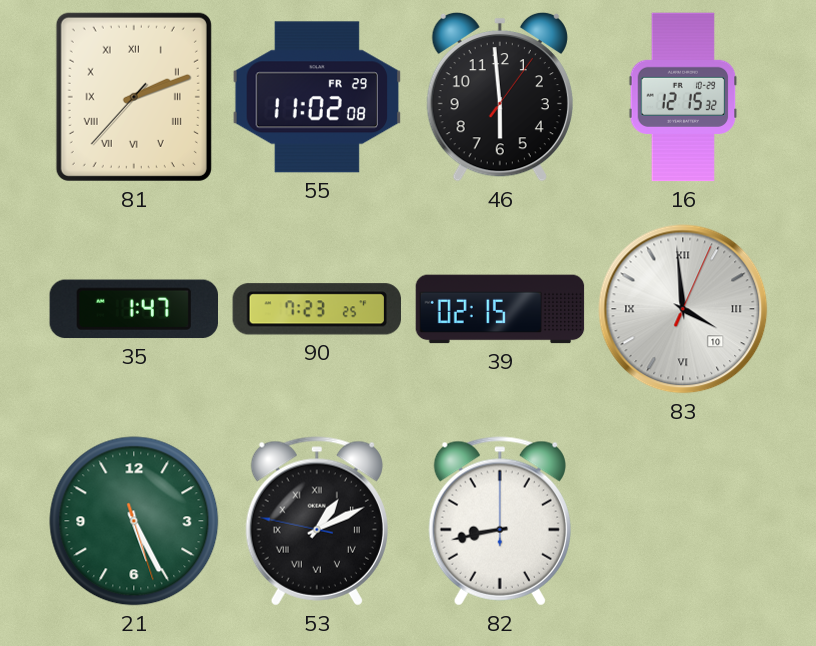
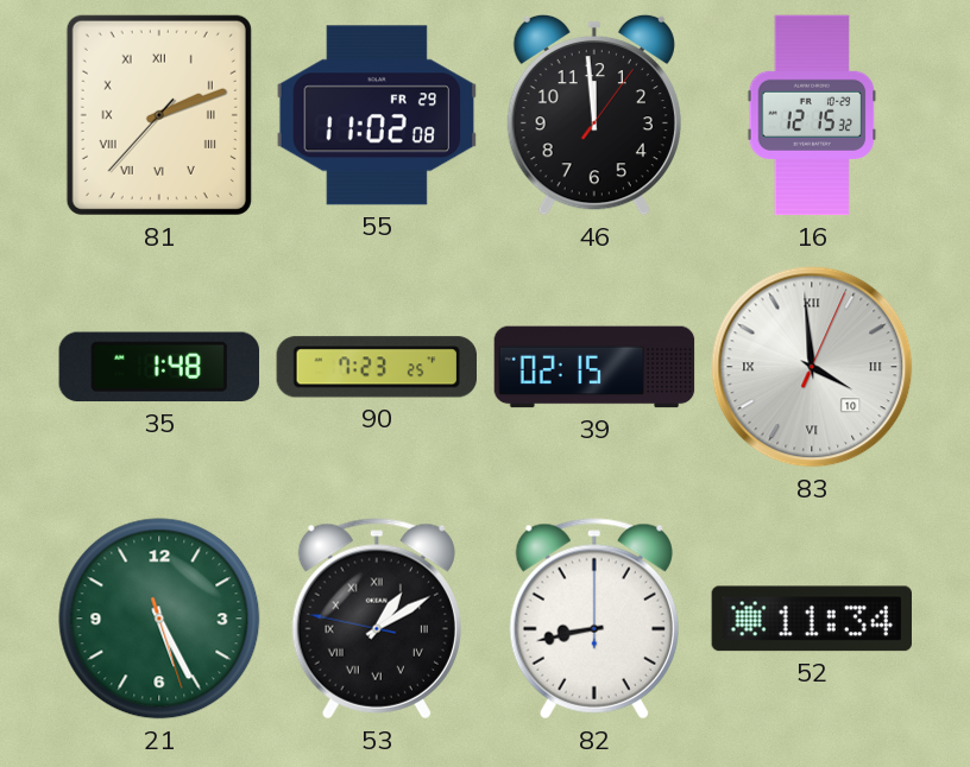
46: 5:59 -> 11:59
35: 1:47 -> 1:48
53: 1:10 -> 1:09
52: none -> 11:34
